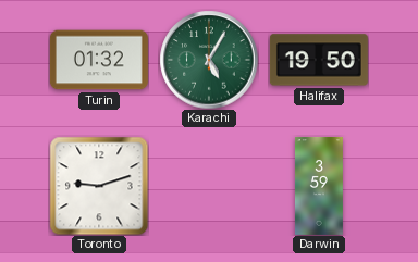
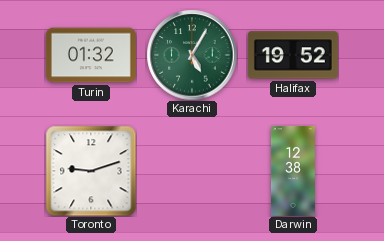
Halifax: 19:50 -> 19:52
Darwin: 3:59 -> 12:38
